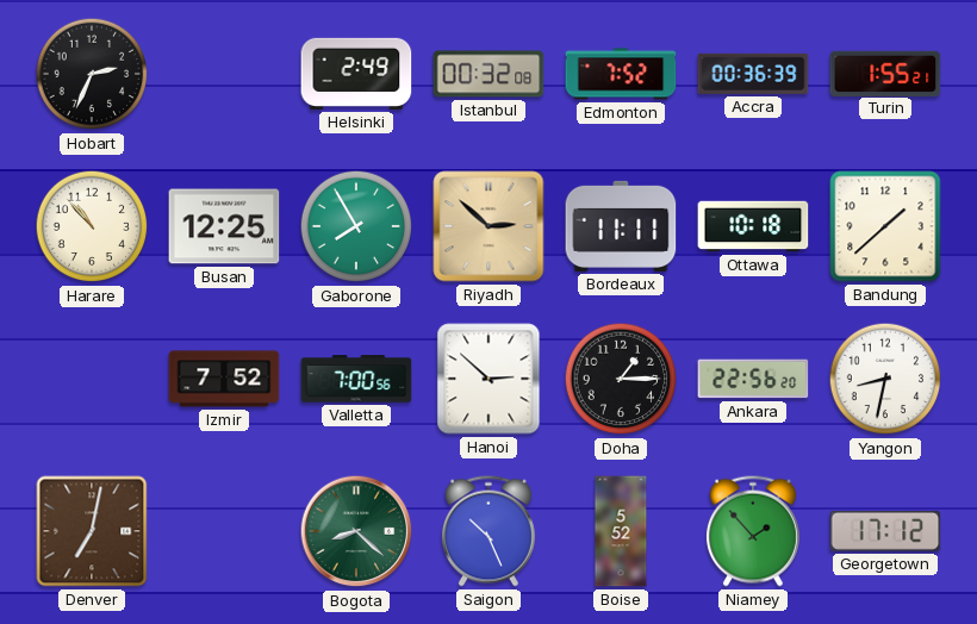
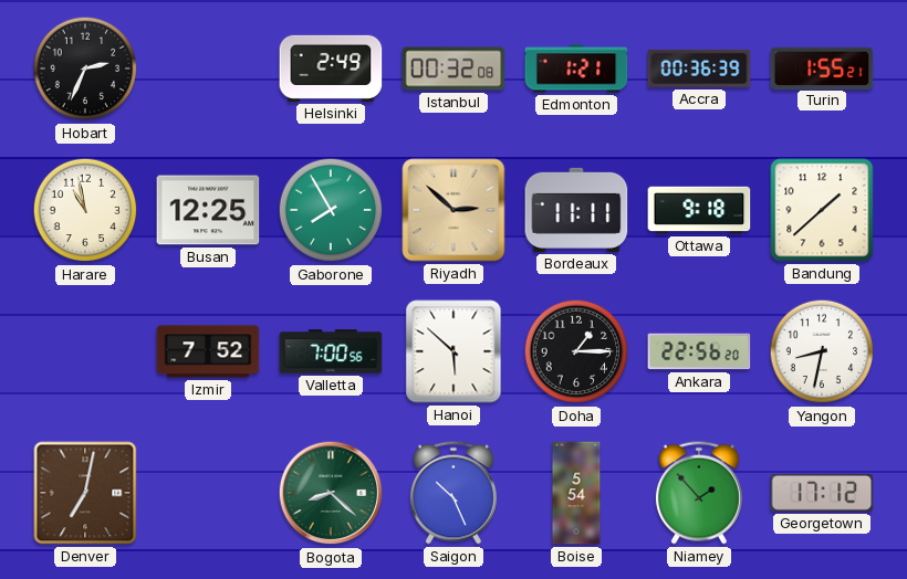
Edmonton: 7:52 -> 1:21
Harare: 10:53 -> 10:58
Ottawa: 10:18 -> 9:18
Hanoi: 2:52 -> 5:52
Boise: 5:52 -> 5:54
